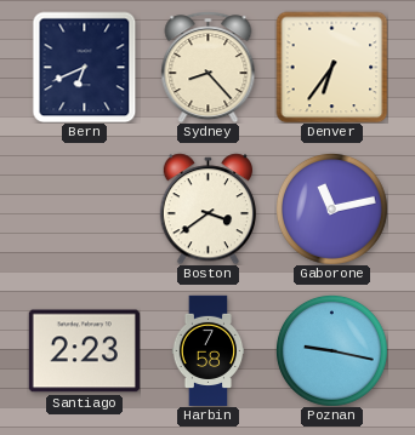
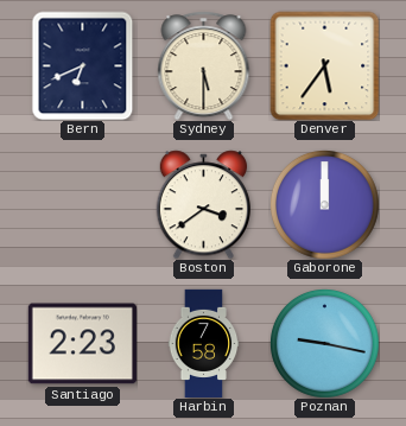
Sydney: 8:23 -> 5:30
Denver: 6:36 -> 5:36
Gaborone: 11:13 -> 12:00
